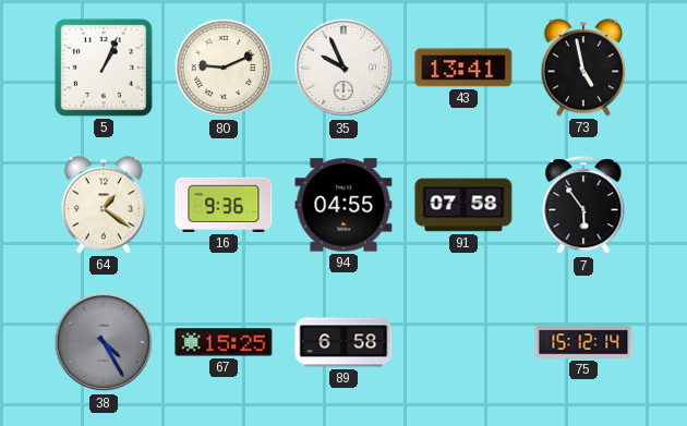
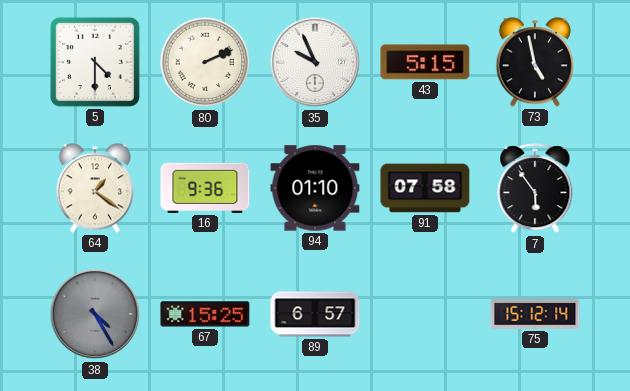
5: 1:04 -> 4:30
80: 9:11 -> 2:11
43: 13:41 -> 5:15
94: 04:55 -> 01:10
89: 6:58 -> 6:57
